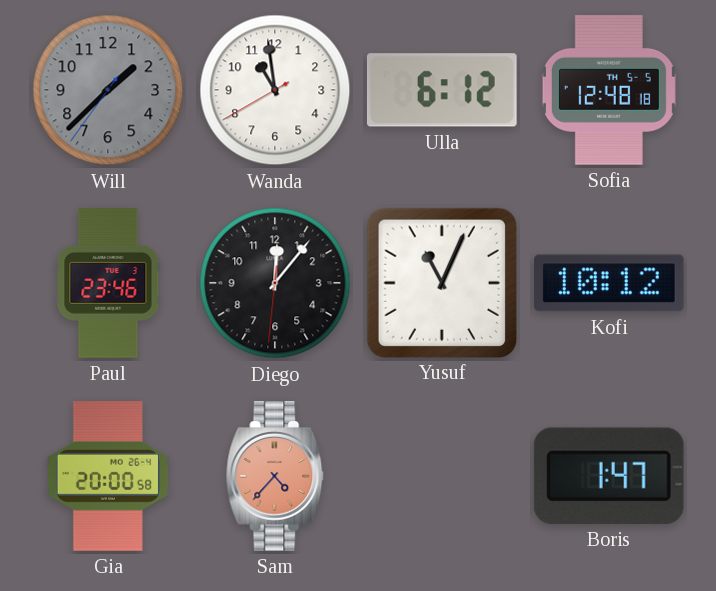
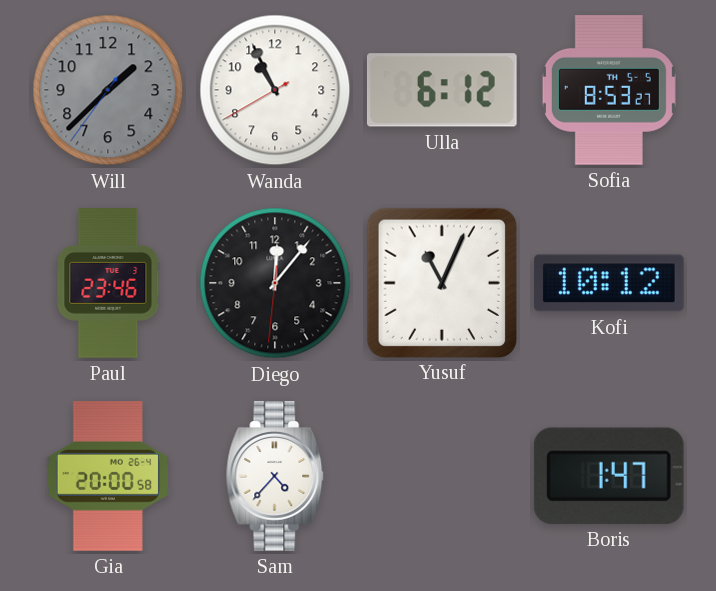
Wanda: 10:58 -> 10:55
Sofia: 12:48 -> 8:53
Sam dial: salmon -> white
